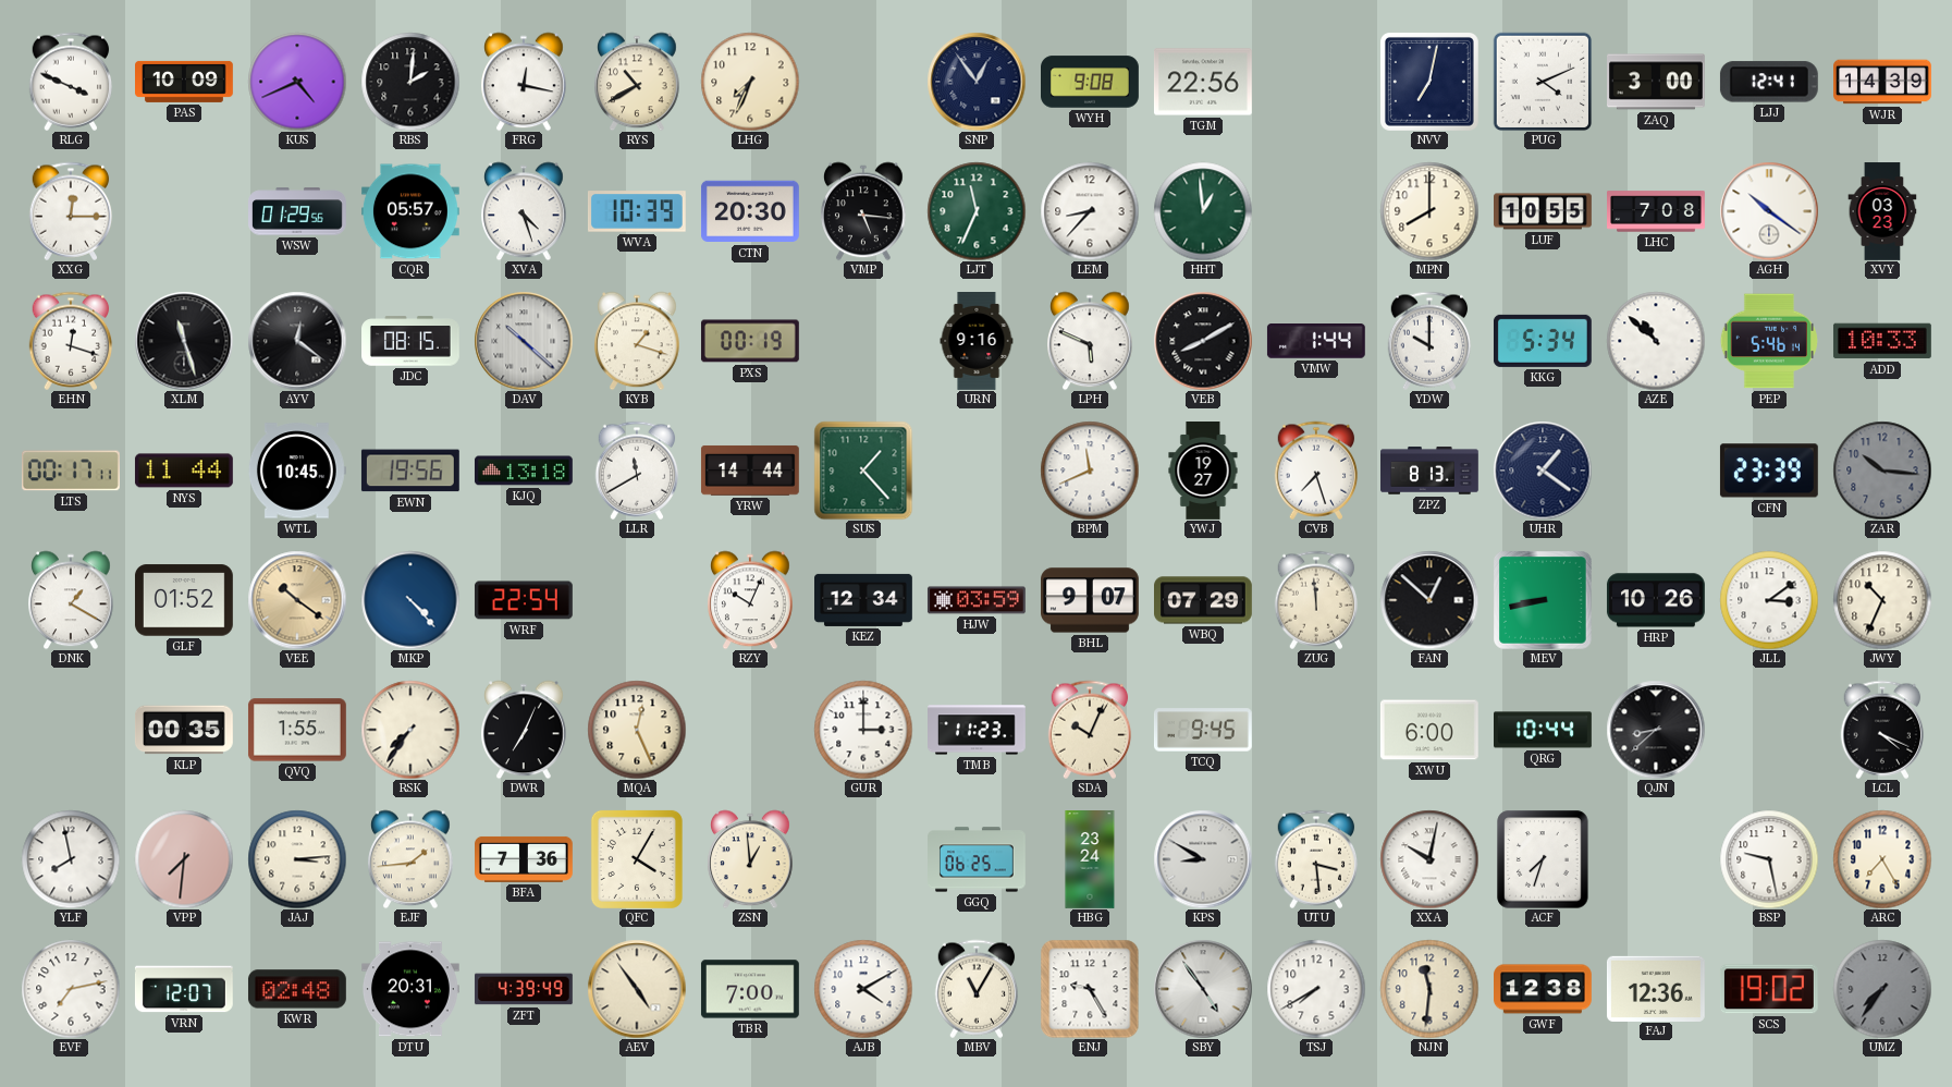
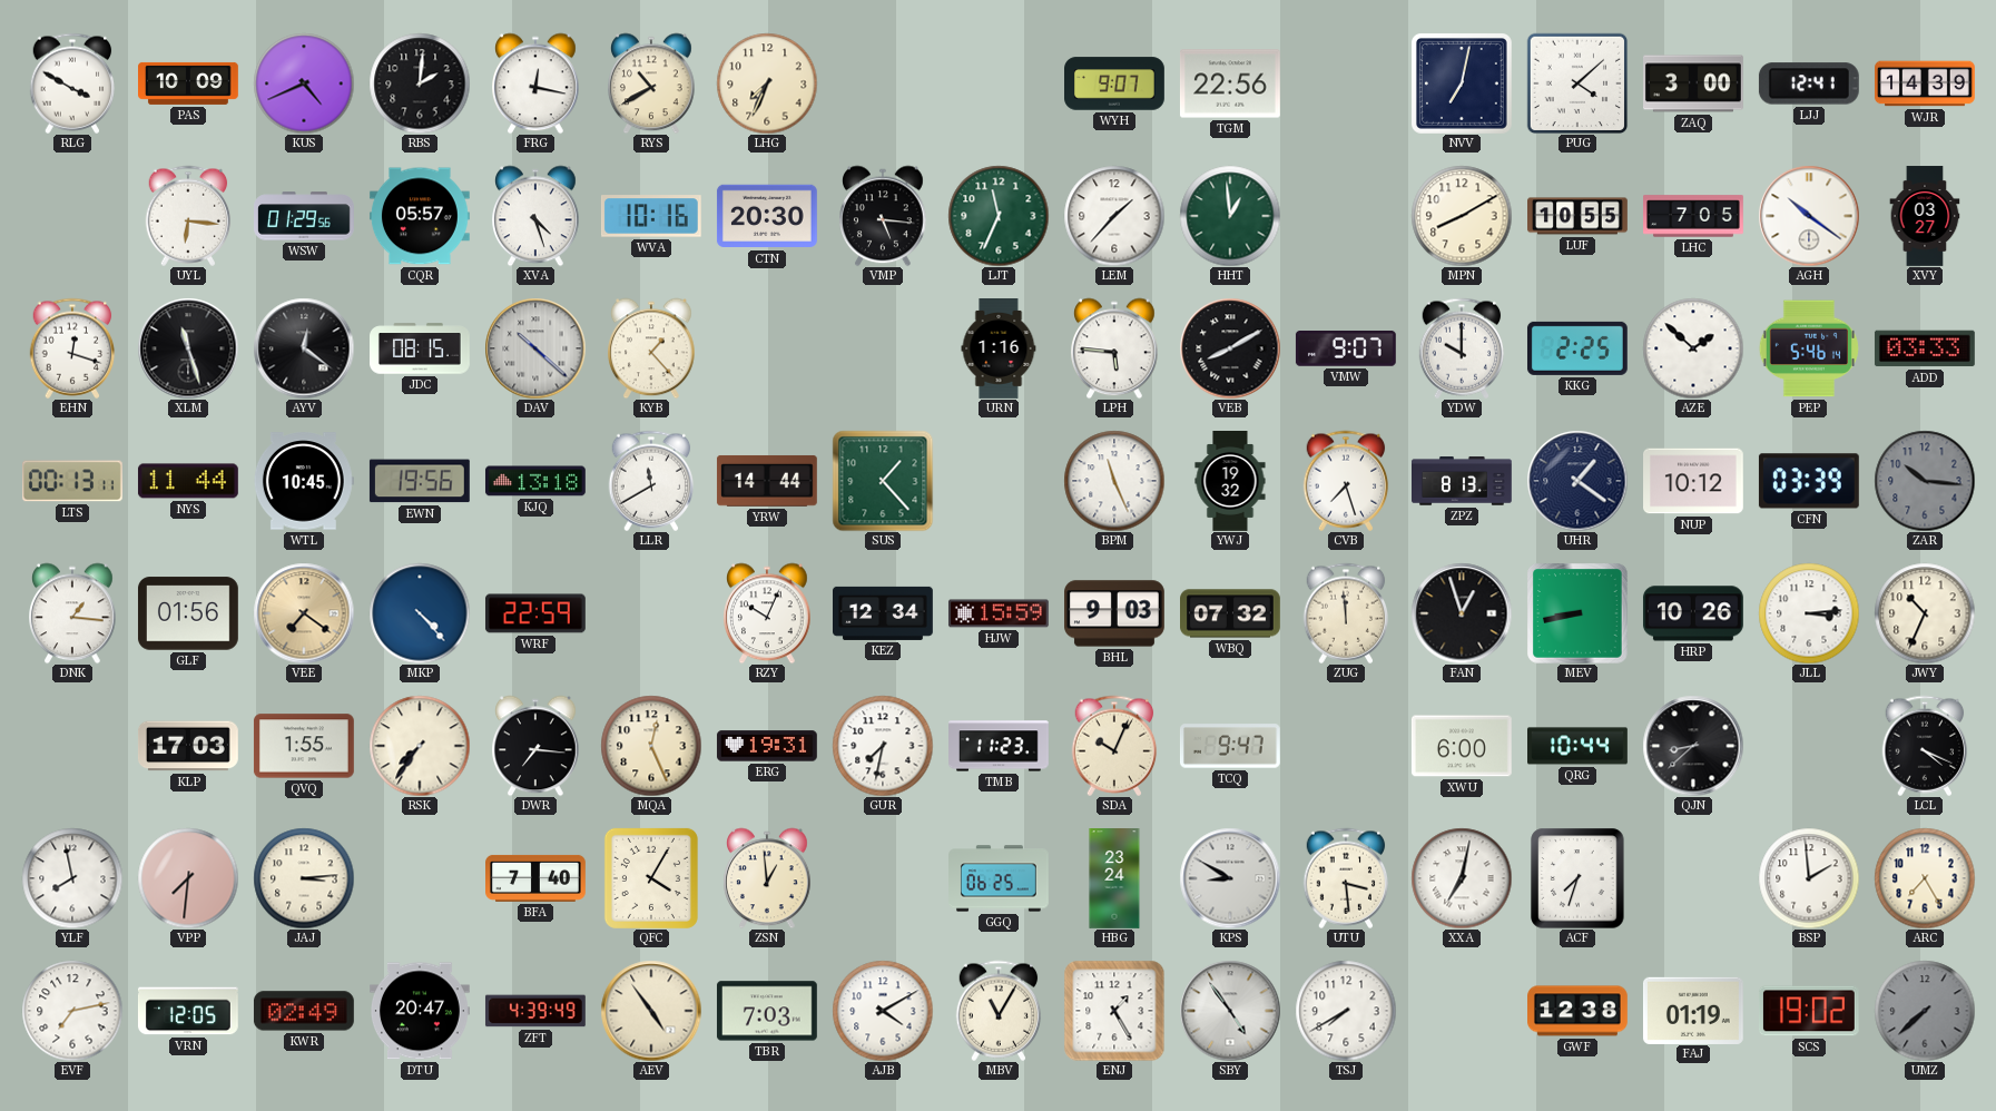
RLG: 3:49 -> 3:50
SNP: 12:54 -> none
WYH: 9:08 -> 9:07
PUG: 4:11 -> 4:08
XXG: 12:15 -> none
UYL: none -> 6:16
WVA: 10:39 -> 10:16
LEM: 8:37 -> 1:37
MPN: 8:00 -> 8:10
LHC: 7:08 -> 7:05
XVY: 03:23 -> 03:27
KYB: 1:18 -> 1:23
PXS: 00:19 -> none
URN: 9:16 -> 1:16
LPH: 5:49 -> 5:46
VMW: 1:44 -> 9:07
KKG: 5:34 -> 2:25
AZE: 10:52 -> 1:52
ADD: 10:33 -> 03:33
LTS: 00:17 -> 00:13
BPM: 11:41 -> 11:26
YWJ: 19:27 -> 19:32
NUP: none -> 10:12
CFN: 23:39 -> 03:39
DNK: 1:20 -> 1:16
GLF: 01:52 -> 01:56
VEE: 10:21 -> 7:21
WRF: 22:54 -> 22:59
HJW: 03:59 -> 15:59
BHL: 9:07 -> 9:03
WBQ: 07:29 -> 07:32
FAN: 12:52 -> 12:57
JLL: 3:09 -> 3:14
KLP: 00:35 -> 17:03
DWR: 7:04 -> 7:16
ERG: none -> 19:31
GUR: 3:00 -> 7:32
TCQ: 9:45 -> 9:47
EJF: 1:44 -> none
BFA: 7:36 -> 7:40
XXA: 10:02 -> 7:02
BSP: 9:28 -> 1:59
VRN: 12:07 -> 12:05
KWR: 02:48 -> 02:49
DTU: 20:31 -> 20:47
TBR: 7:00 -> 7:03
ENJ: 9:25 -> 1:25
NJN: 11:31 -> none
FAJ: 12:36 -> 01:19
UMZ: 7:36 -> 7:38
